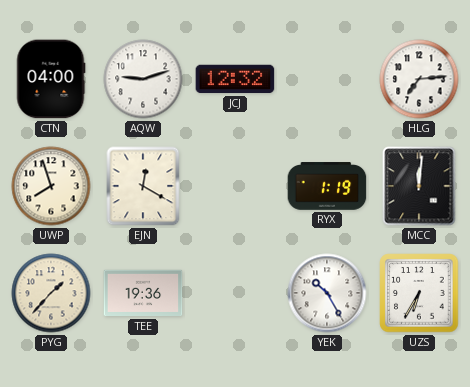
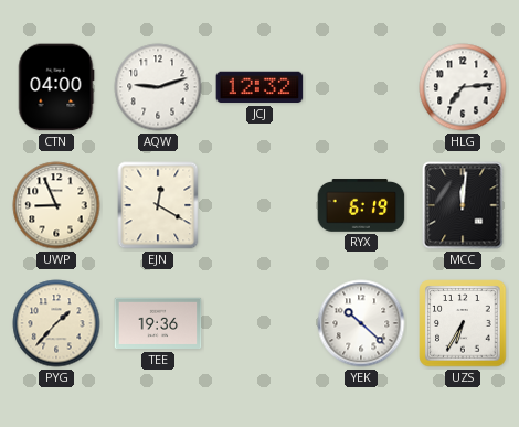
UWP: 7:57 -> 8:56
RYX: 1:19 -> 6:19
YEK: 10:25 -> 10:22
